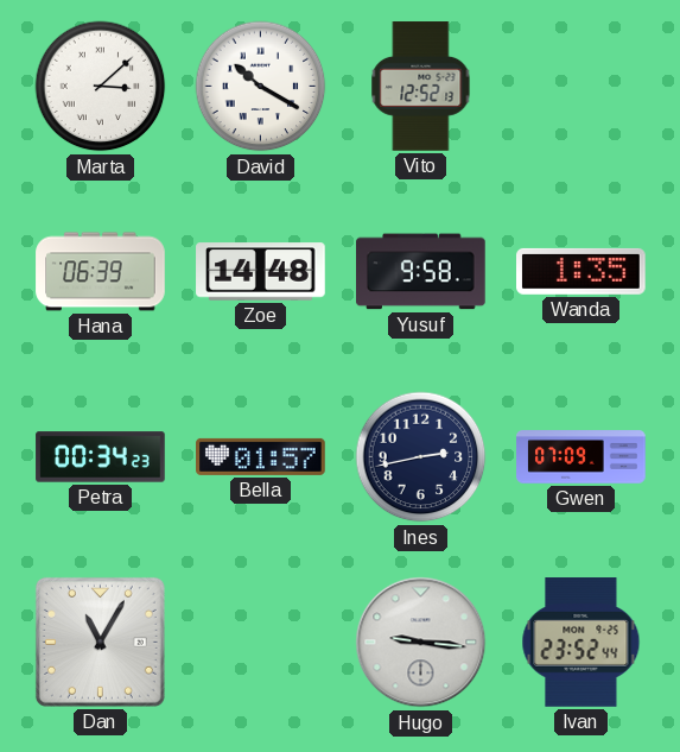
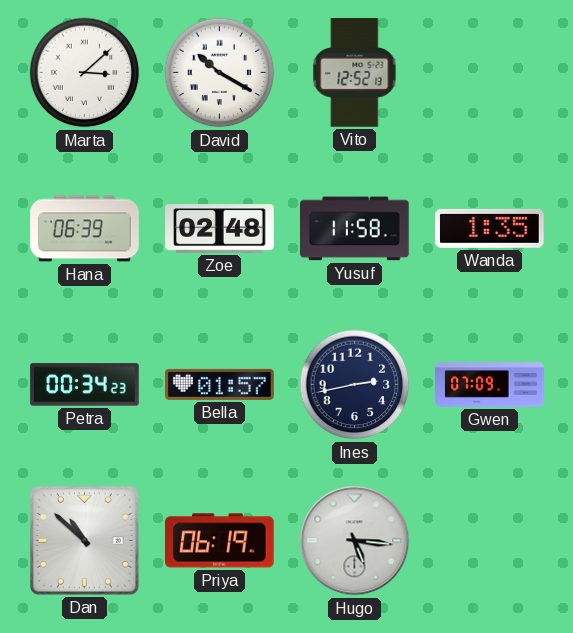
Zoe: 14:48 -> 02:48
Yusuf: 9:58 -> 11:58
Dan: 11:05 -> 10:52
Priya: none -> 06:19
Hugo: 9:16 -> 5:16
Ivan: 23:52 -> none
